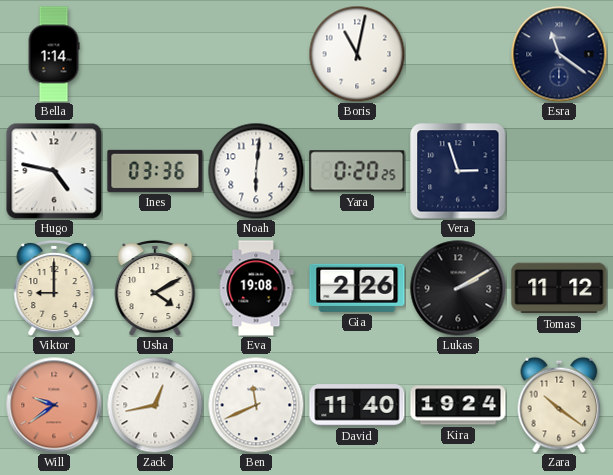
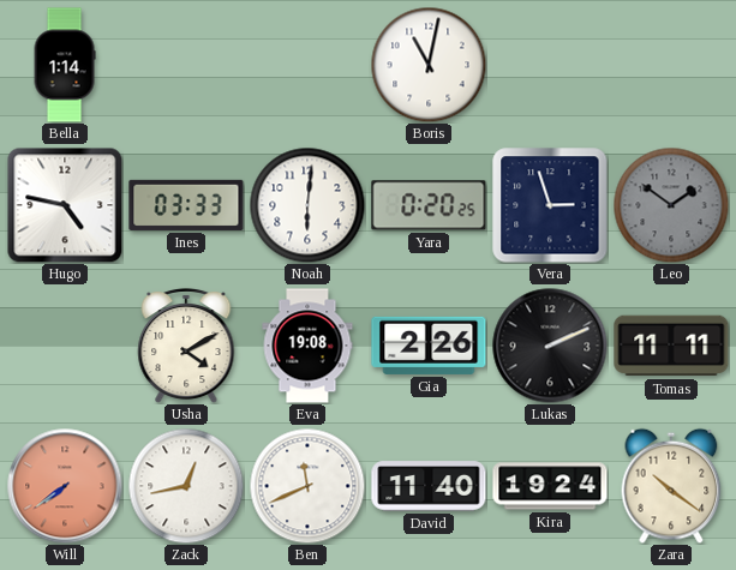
Esra: 11:21 -> none
Ines: 03:36 -> 03:33
Leo: none -> 1:51
Viktor: 9:00 -> none
Lukas: 2:10 -> 2:11
Tomas: 11:12 -> 11:11
Will: 9:39 -> 7:39
